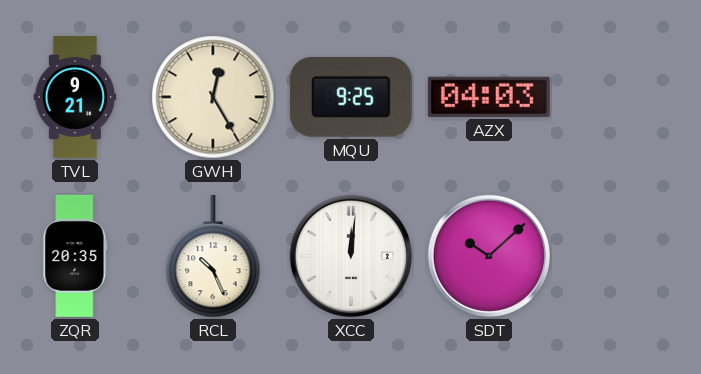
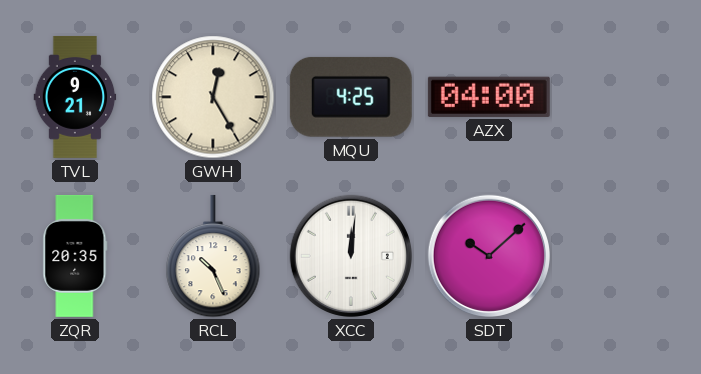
MQU: 9:25 -> 4:25
AZX: 04:03 -> 04:00
